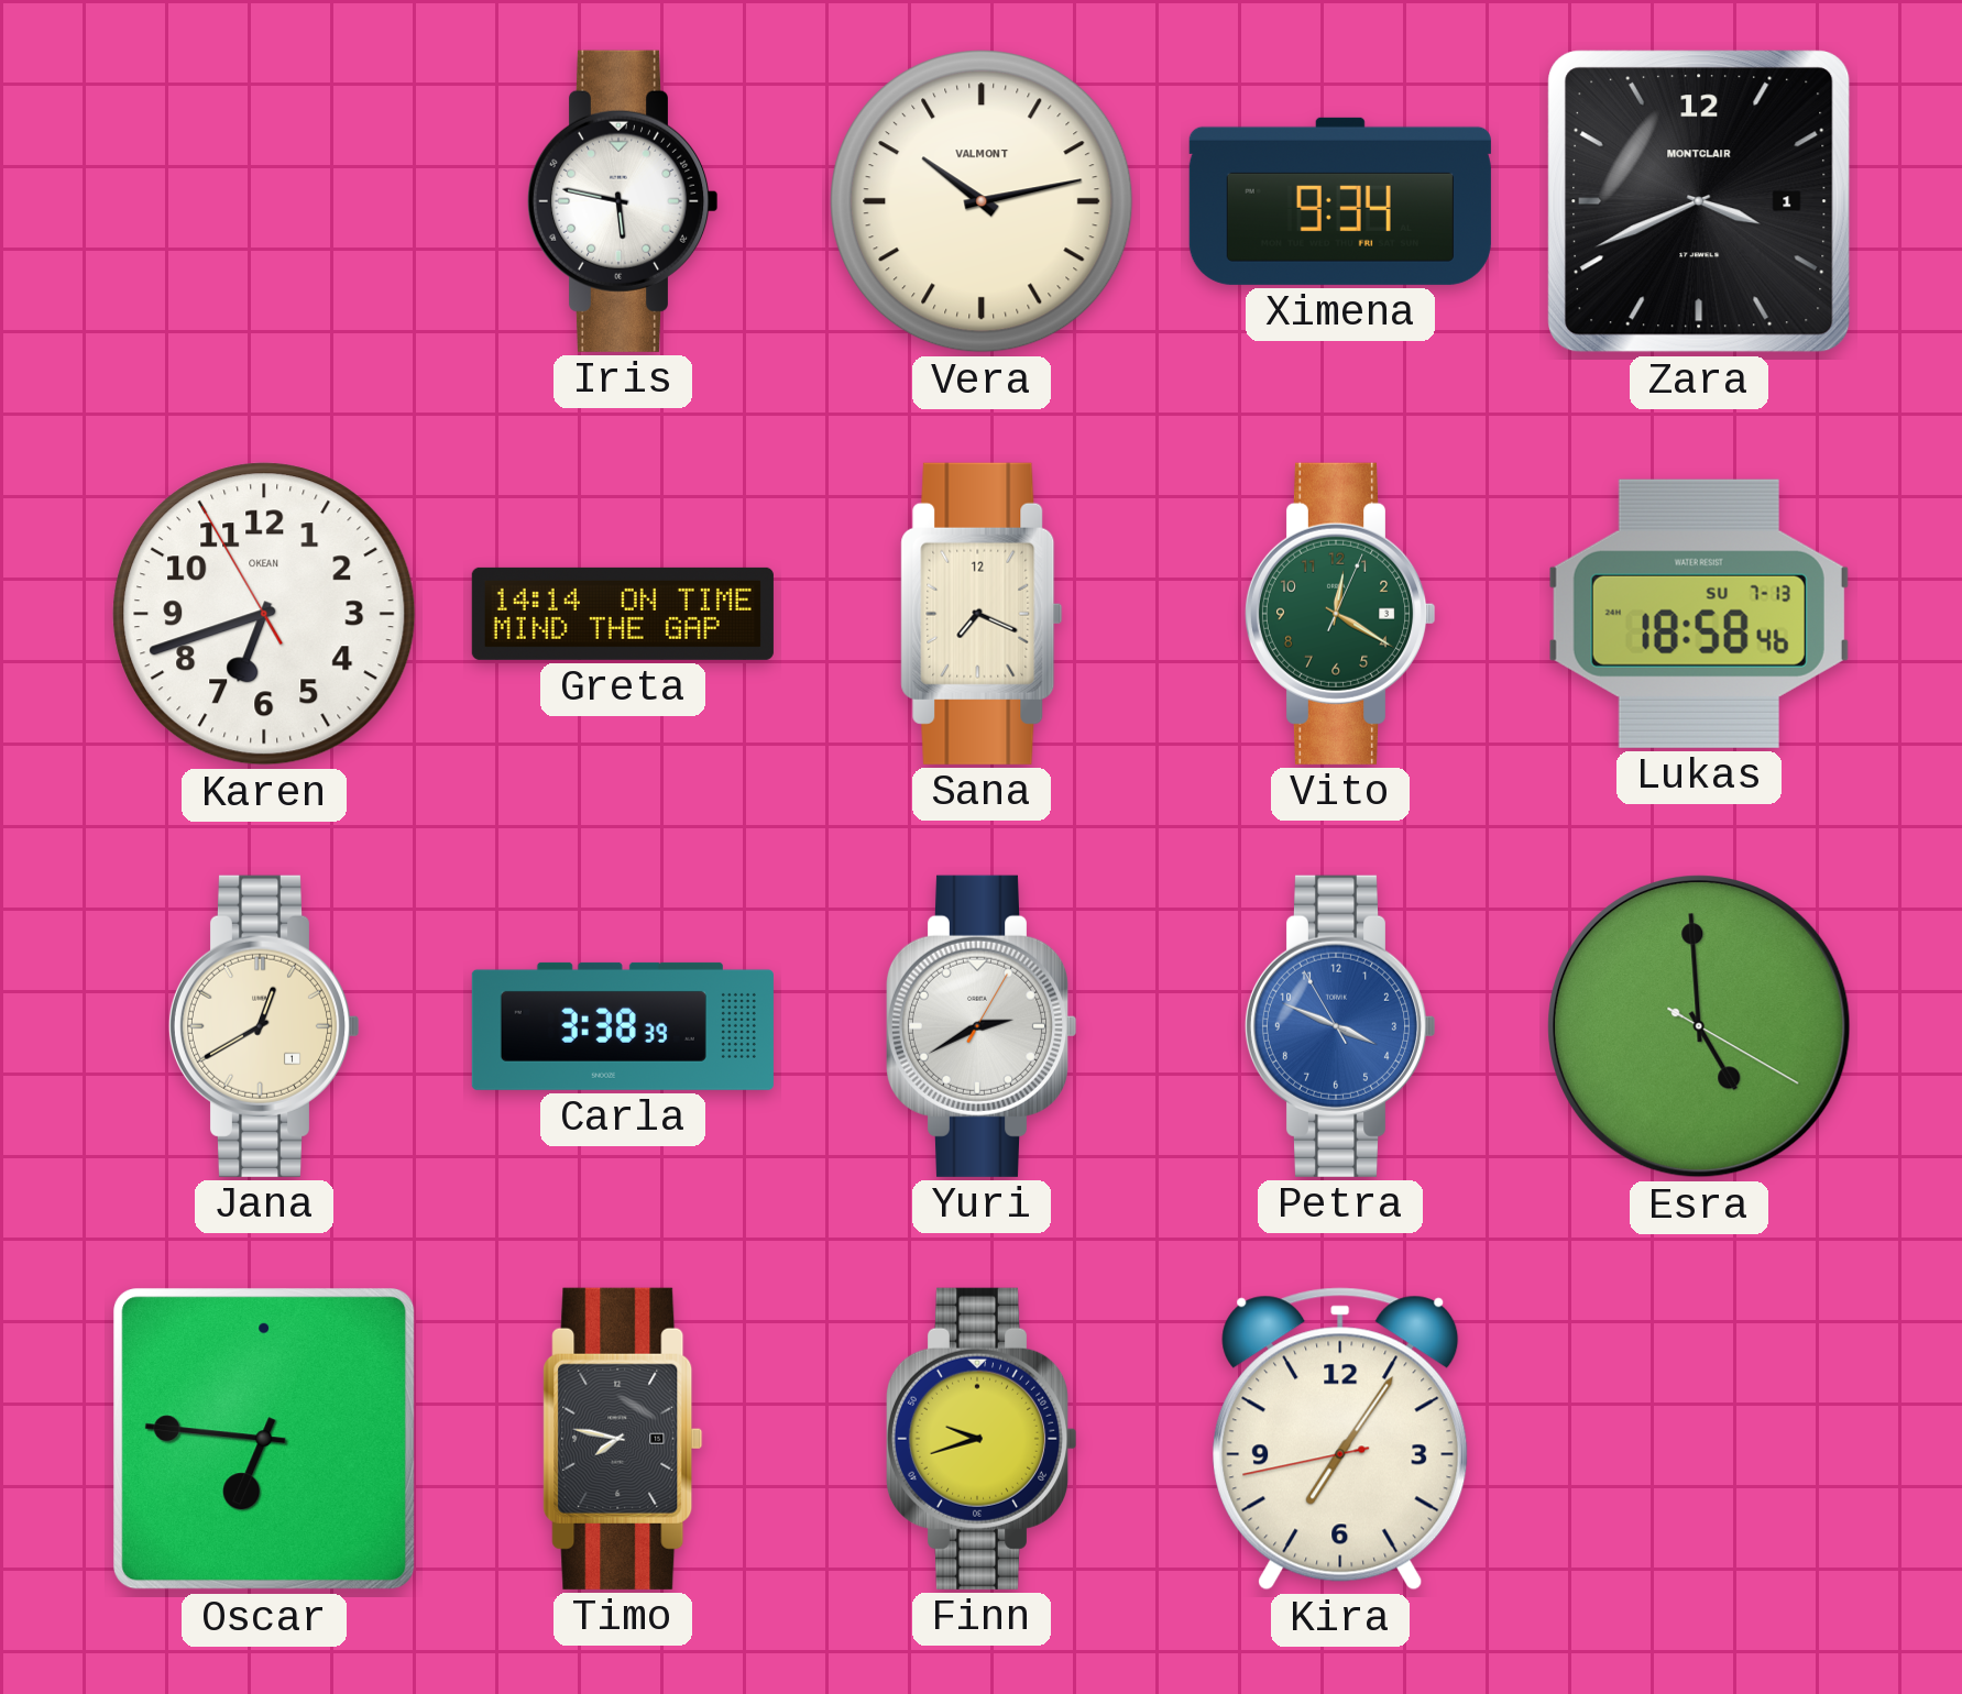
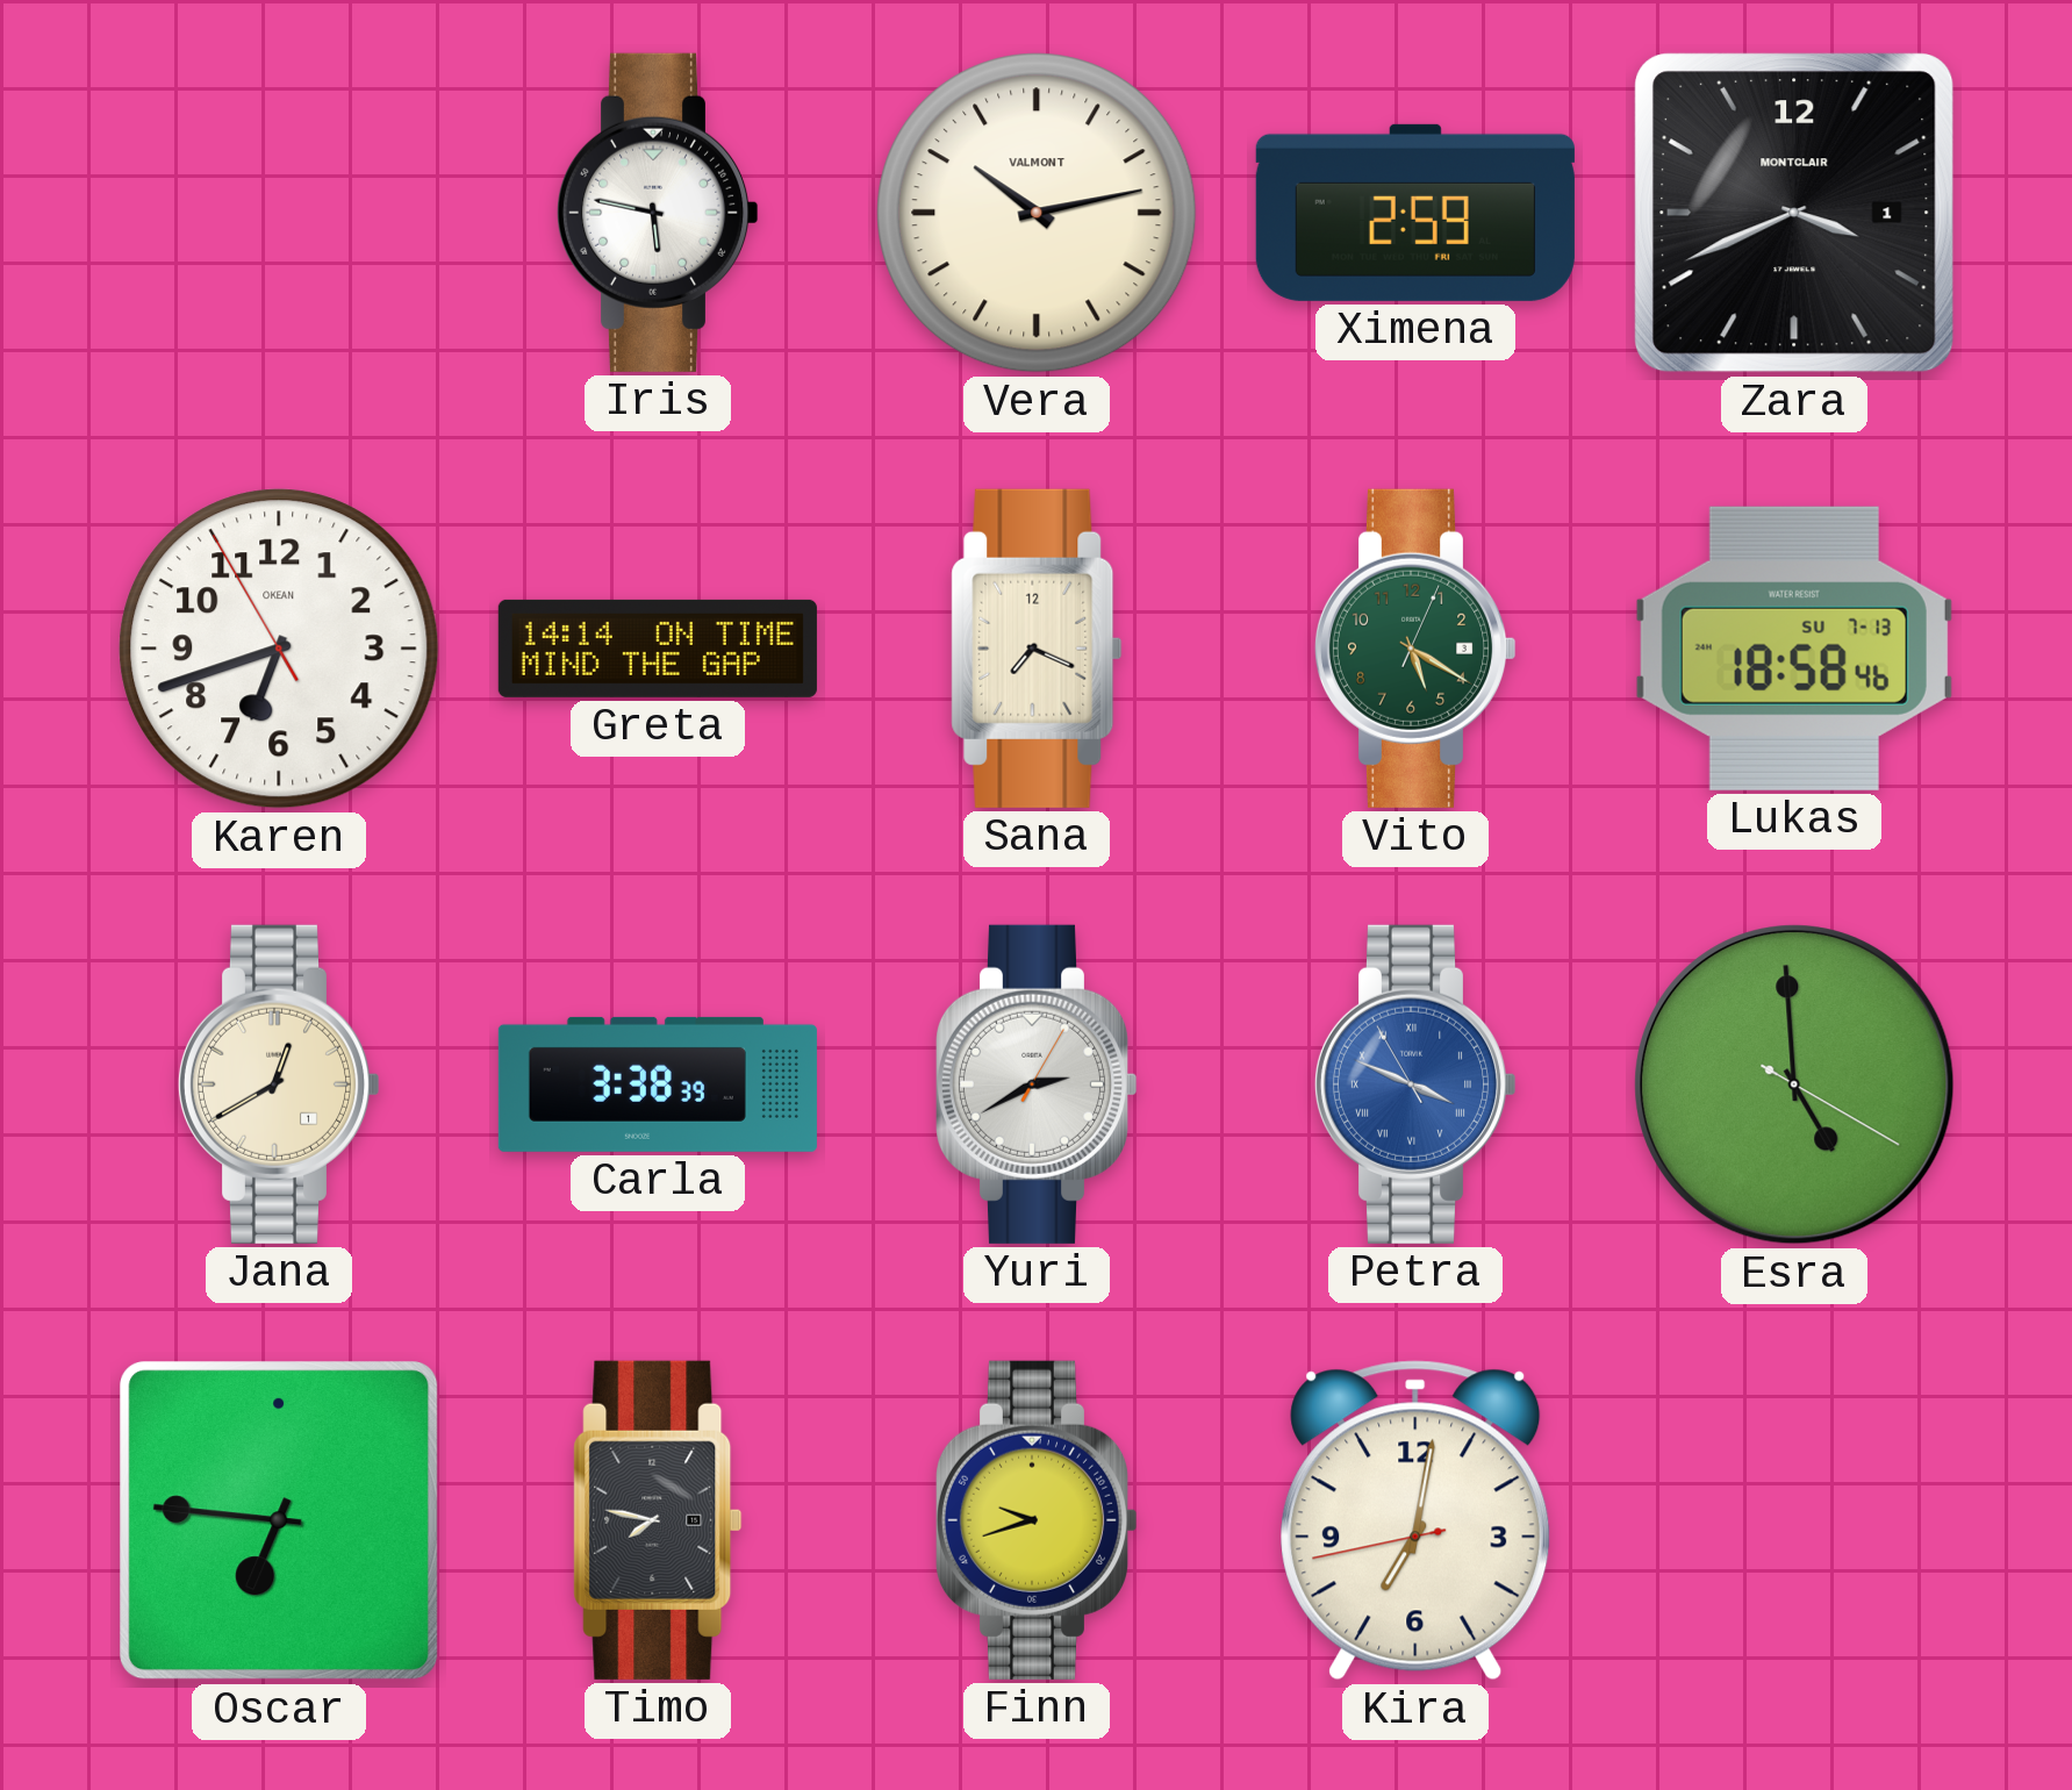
Ximena: 9:34 -> 2:59
Vito: 12:20 -> 5:20
Petra numerals: Arabic -> Roman
Kira: 7:05 -> 7:01
